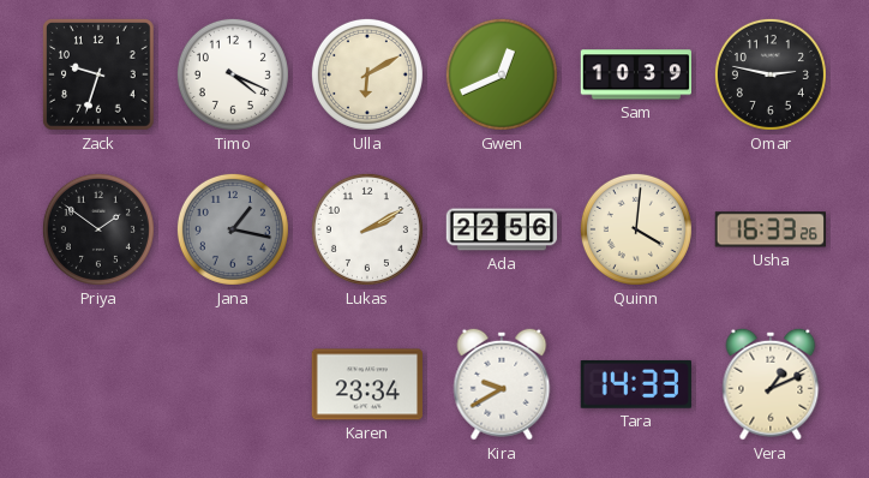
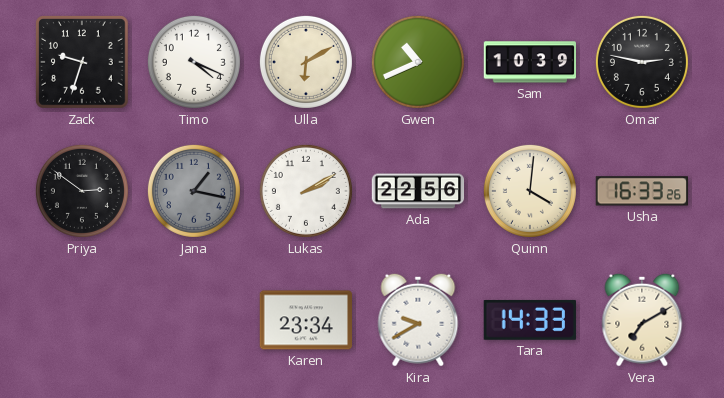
Gwen: 12:41 -> 10:41
Priya: 1:51 -> 2:51
Vera: 1:11 -> 7:10
